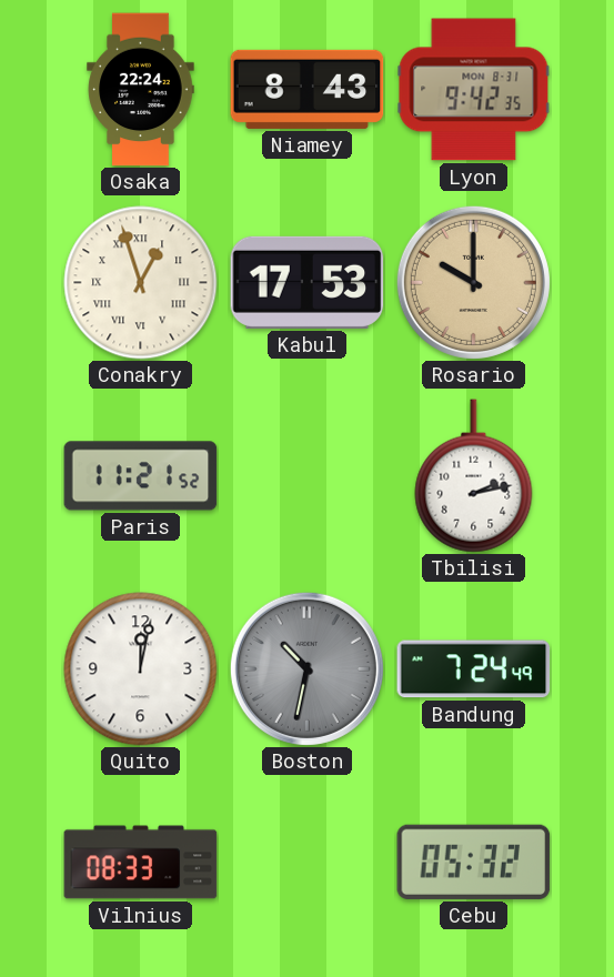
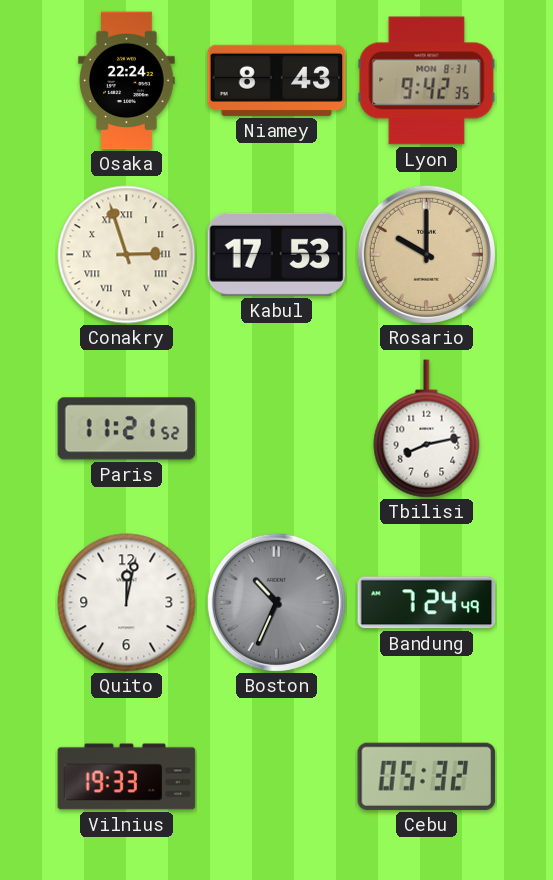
Conakry: 12:57 -> 2:57
Tbilisi: 2:13 -> 8:13
Boston: 10:32 -> 10:34
Vilnius: 08:33 -> 19:33
